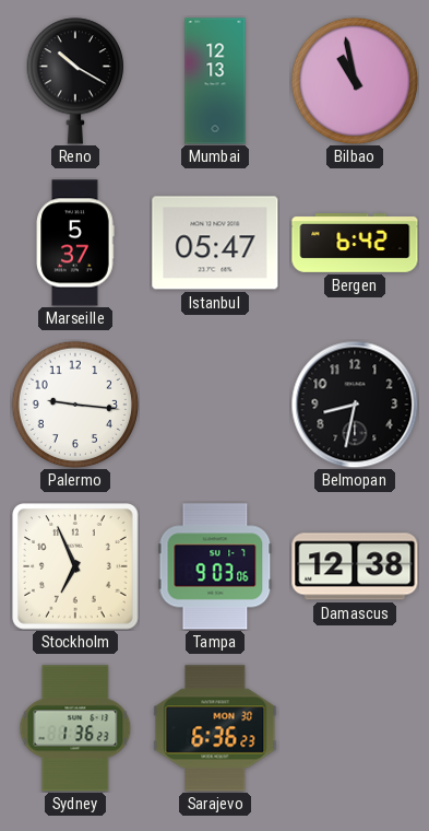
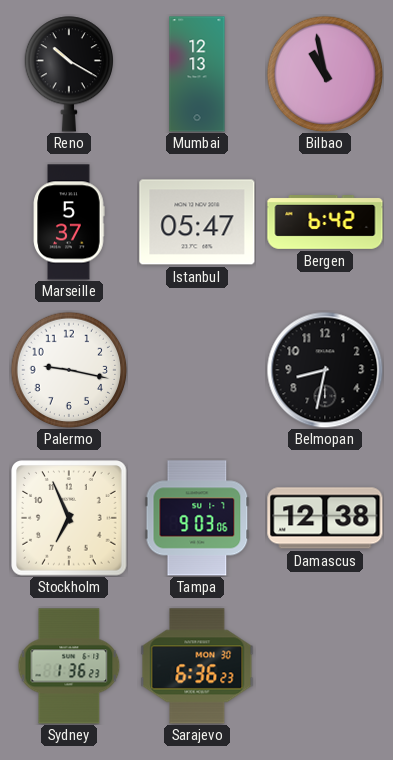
Palermo: 9:16 -> 9:17
